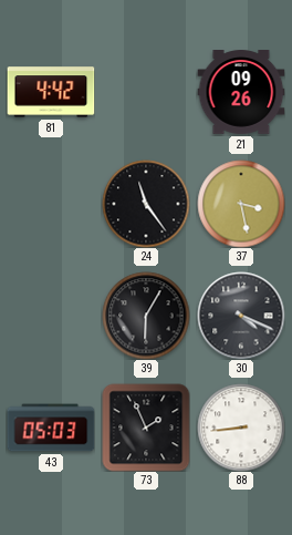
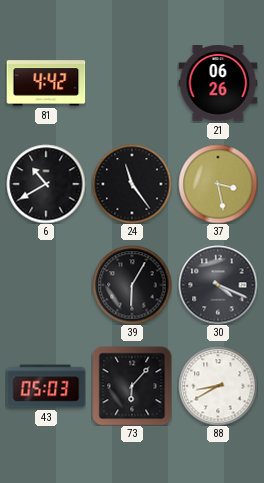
21: 09:26 -> 06:26
6: none -> 10:40
73: 1:56 -> 6:07
88: 8:44 -> 8:40
